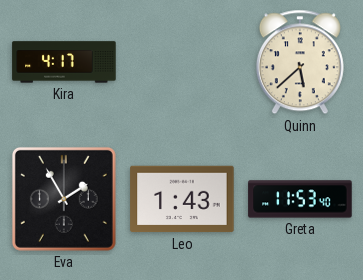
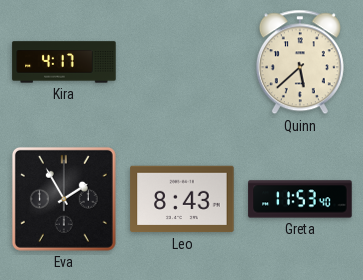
Leo: 1:43 -> 8:43
